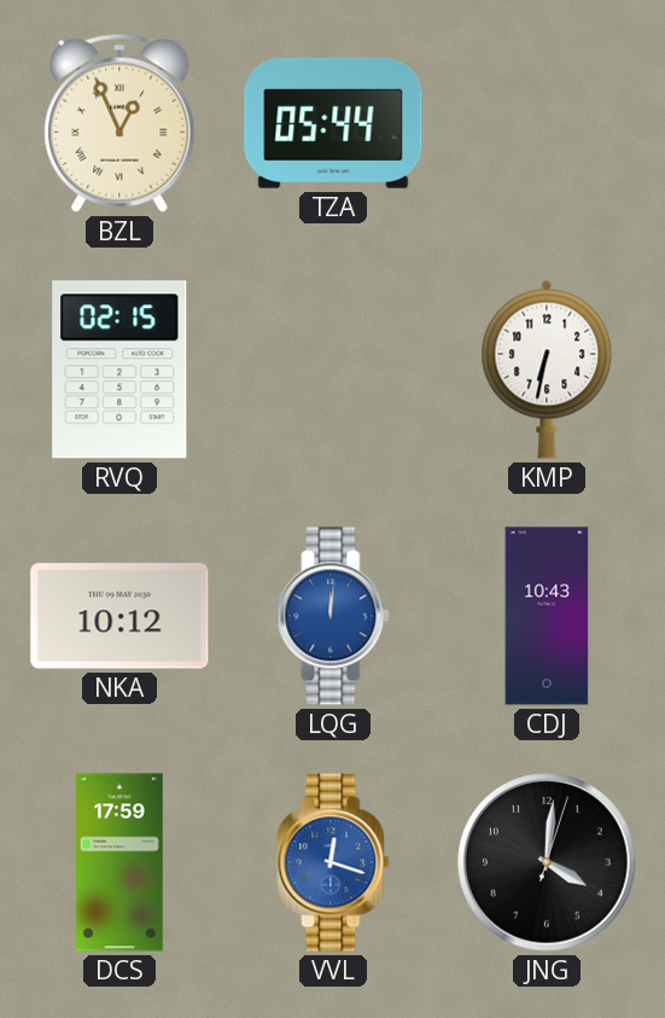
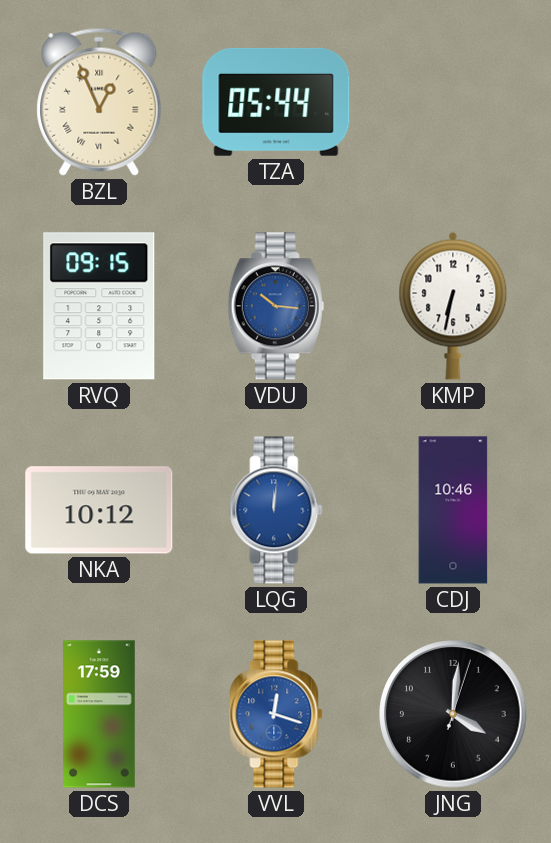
RVQ: 02:15 -> 09:15
VDU: none -> 10:16
CDJ: 10:43 -> 10:46
